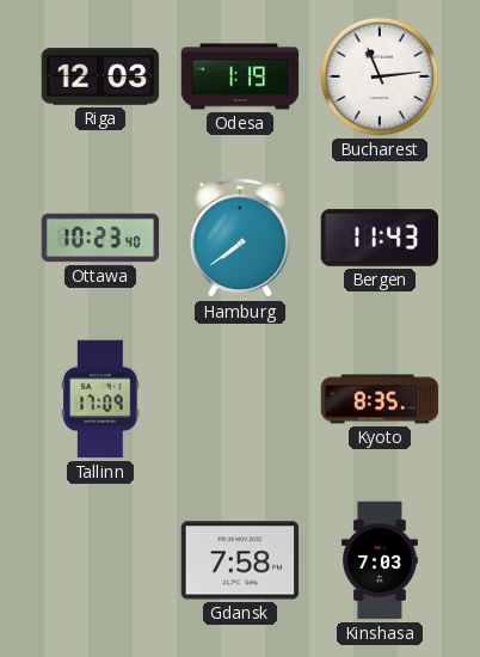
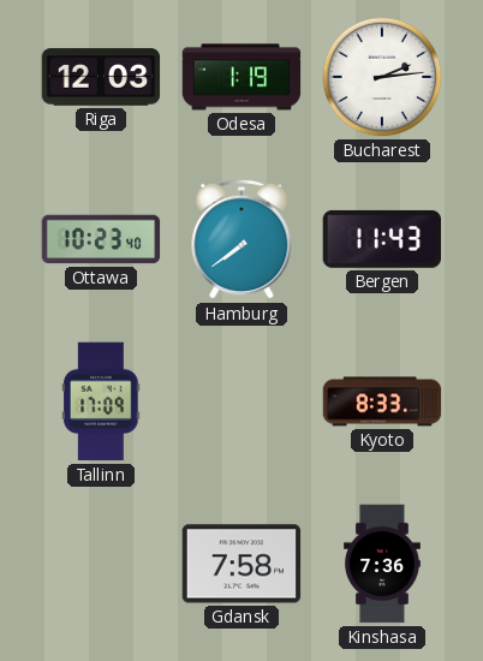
Bucharest: 11:14 -> 2:14
Kyoto: 8:35 -> 8:33
Kinshasa: 7:03 -> 7:36
